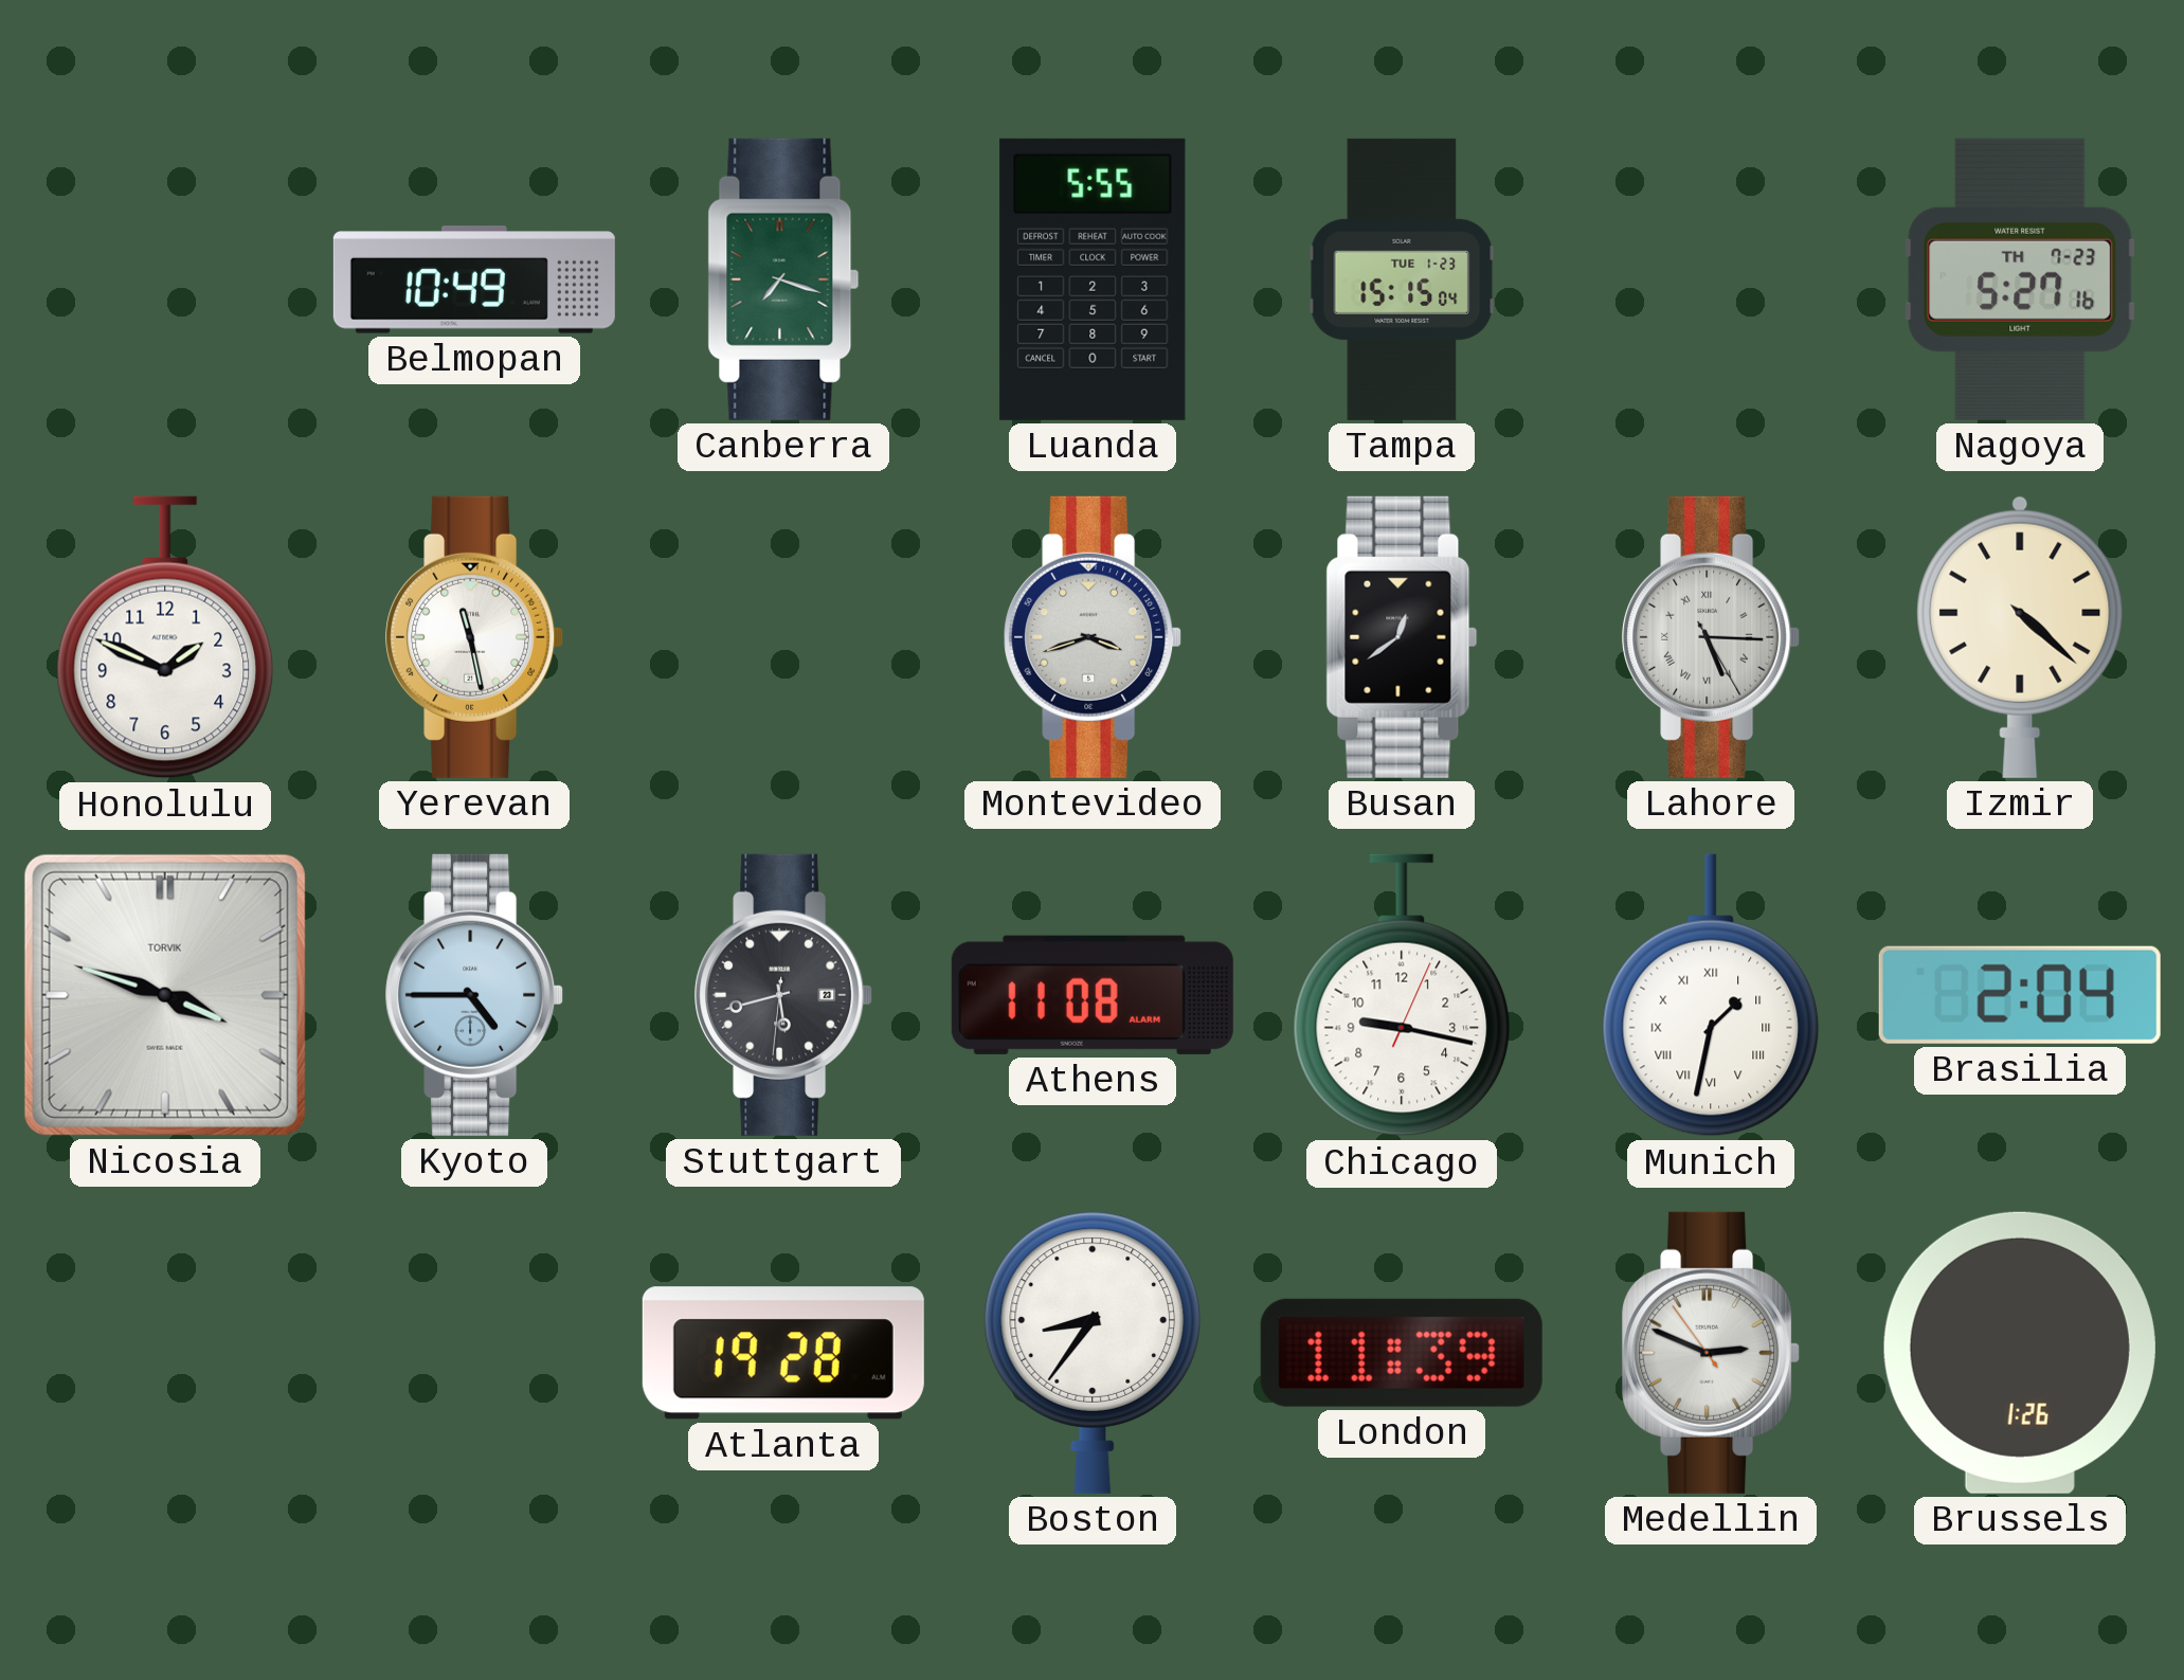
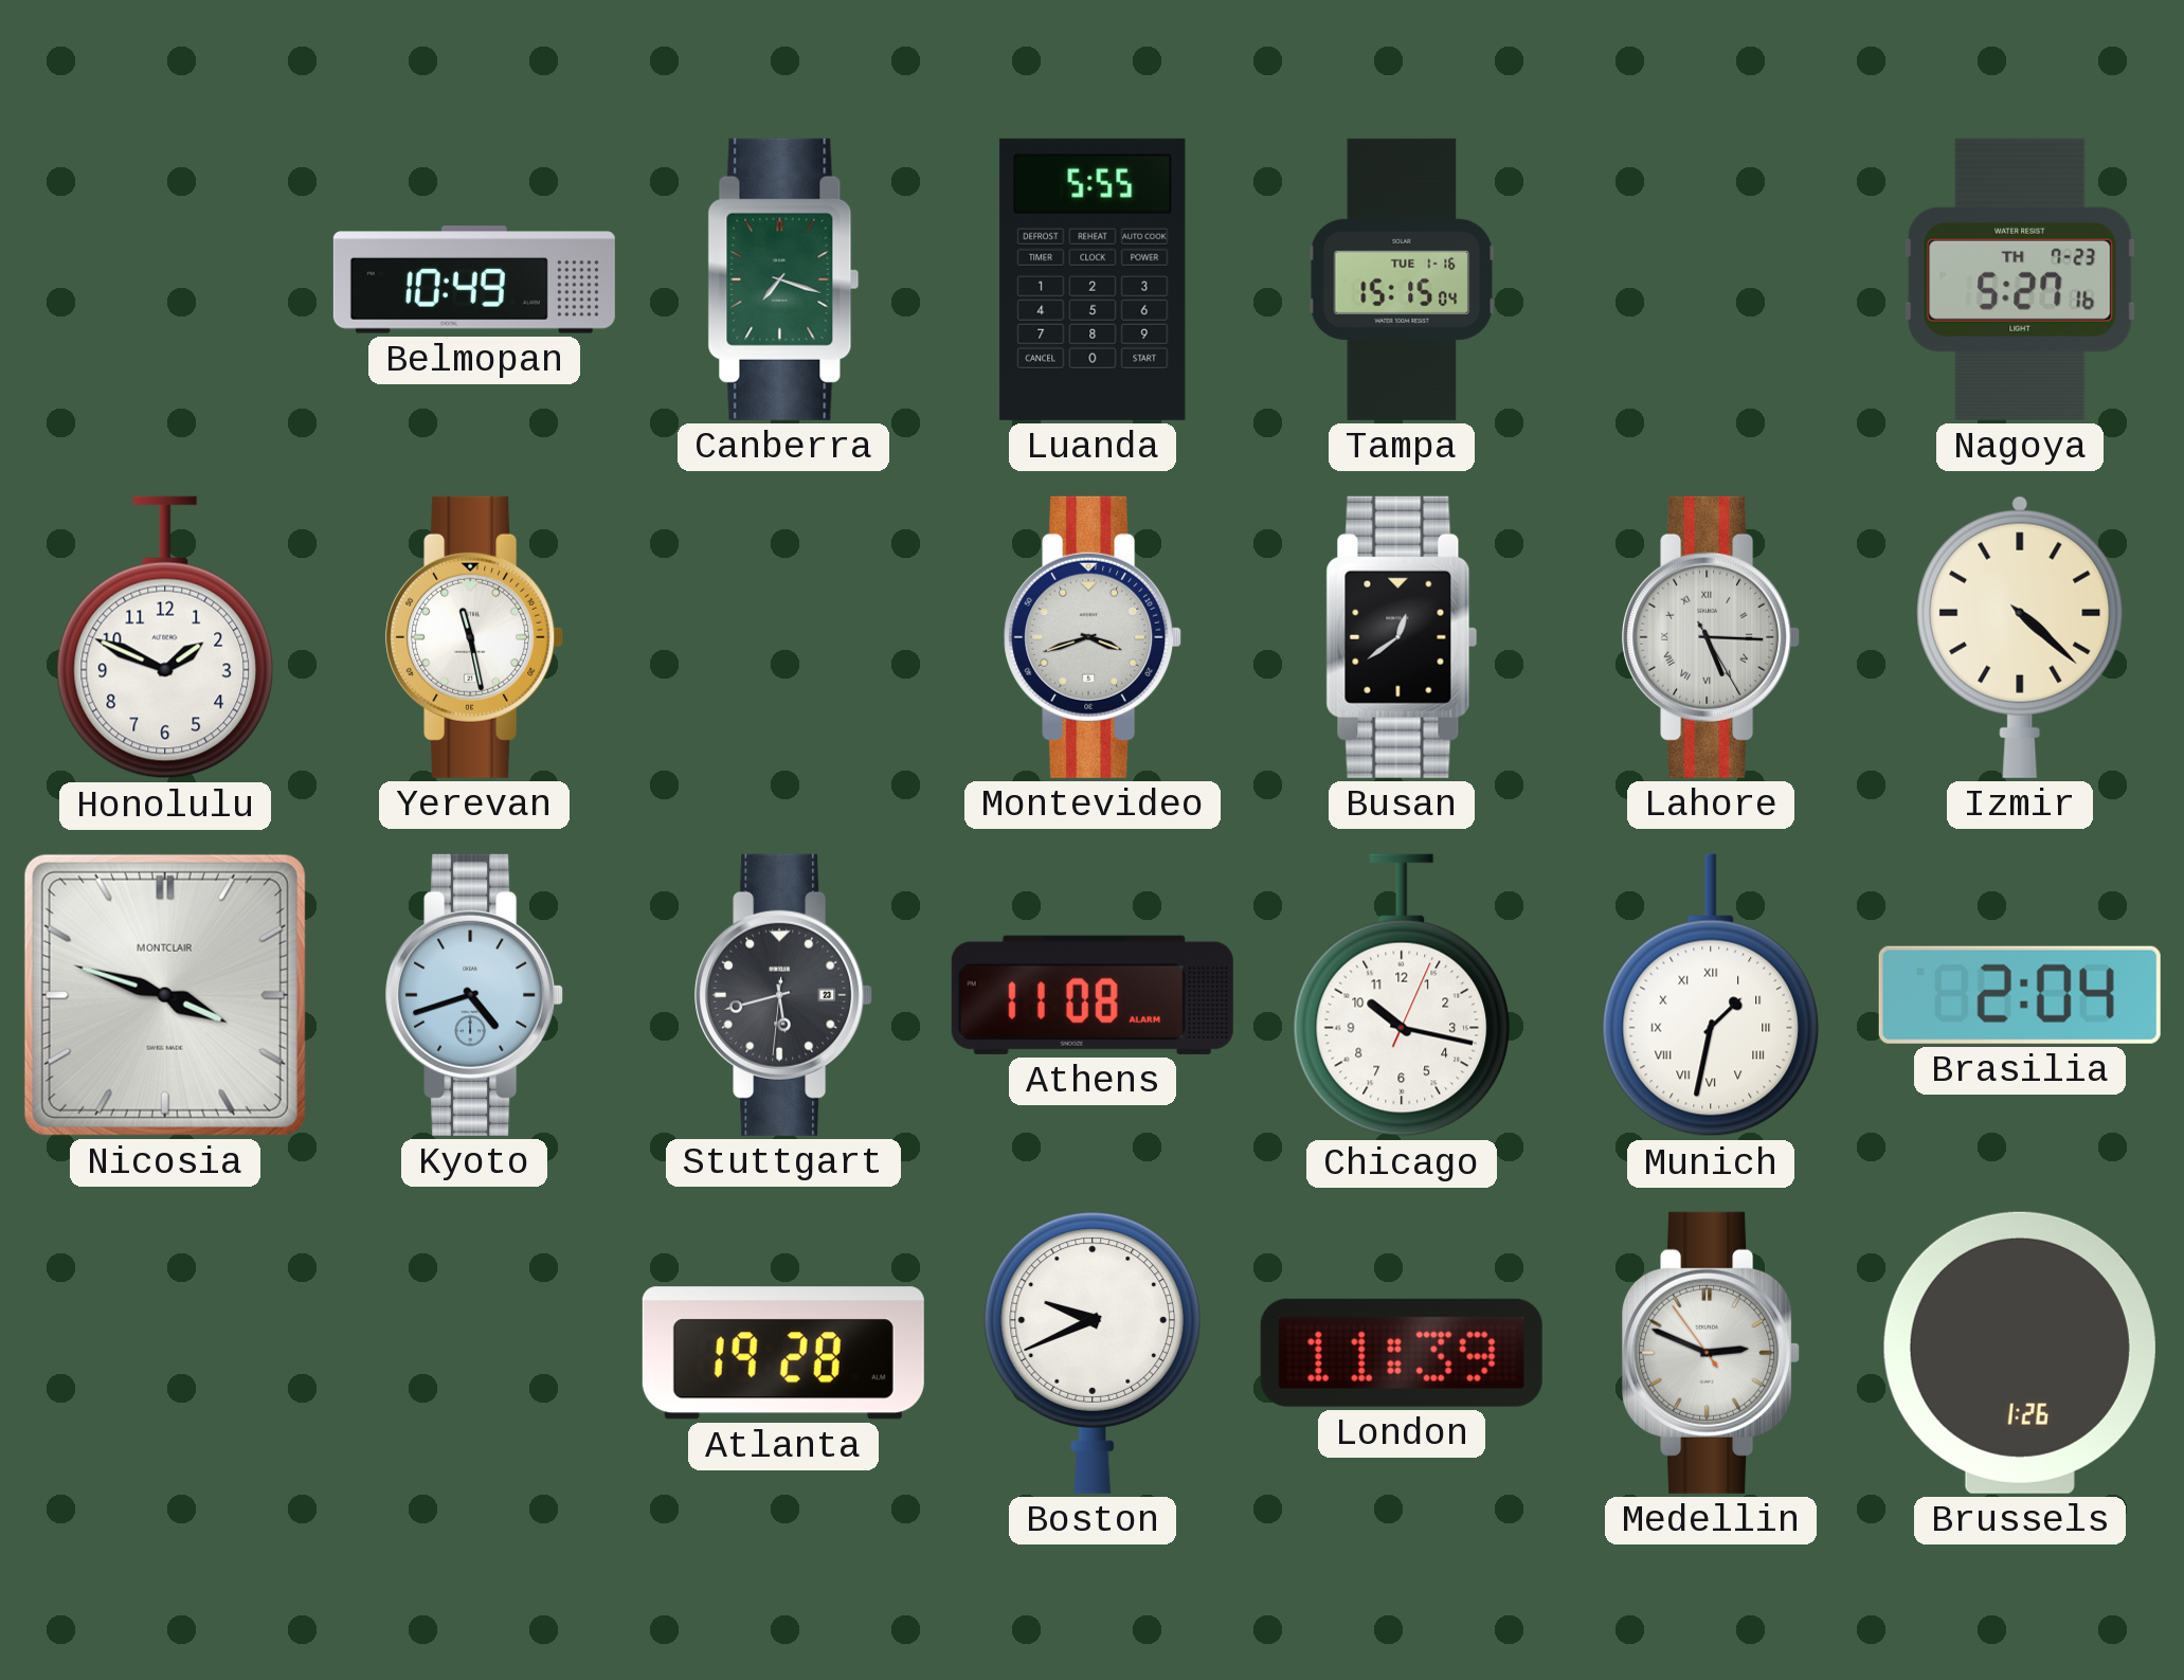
Tampa date: TUE 1-23 -> TUE 1-16
Nicosia brand: TORVIK -> MONTCLAIR
Kyoto: 4:45 -> 4:42
Chicago: 9:17 -> 10:17
Boston: 8:36 -> 9:41
